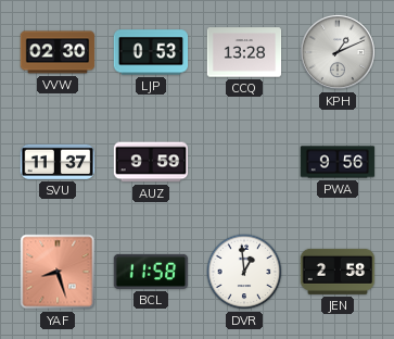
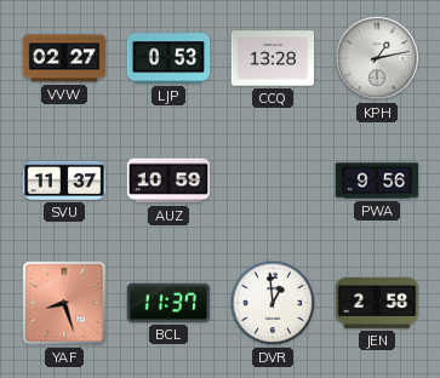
VVW: 02:30 -> 02:27
KPH: 1:11 -> 1:13
AUZ: 9:59 -> 10:59
BCL: 11:58 -> 11:37
